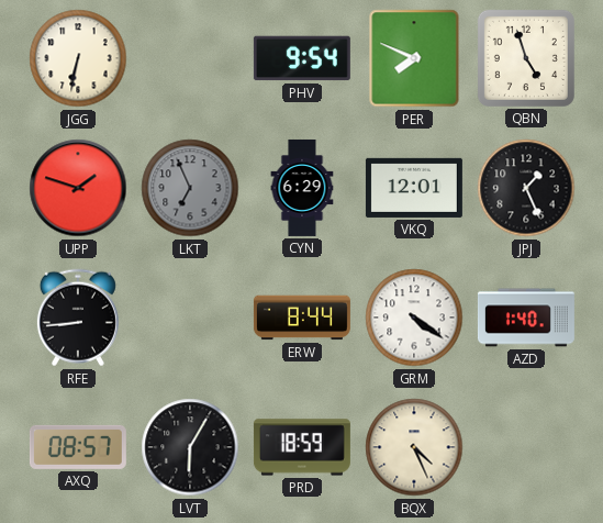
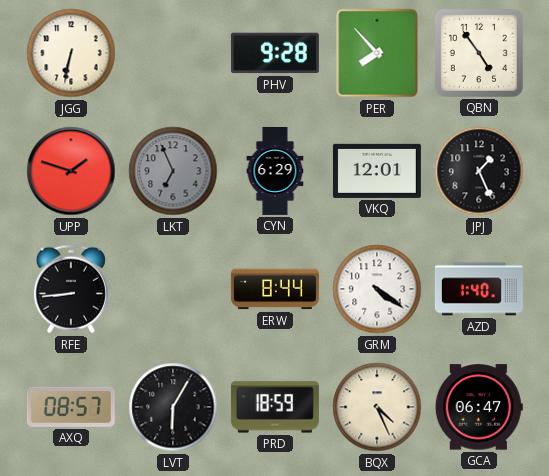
PHV: 9:54 -> 9:28
PER: 7:49 -> 7:53
QBN: 4:57 -> 4:54
GCA: none -> 06:47
